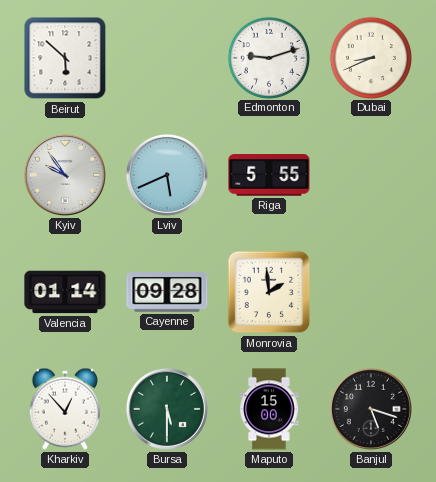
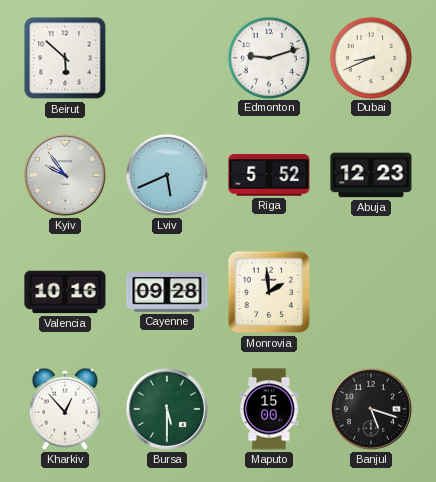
Riga: 5:55 -> 5:52
Abuja: none -> 12:23
Valencia: 01:14 -> 10:16
